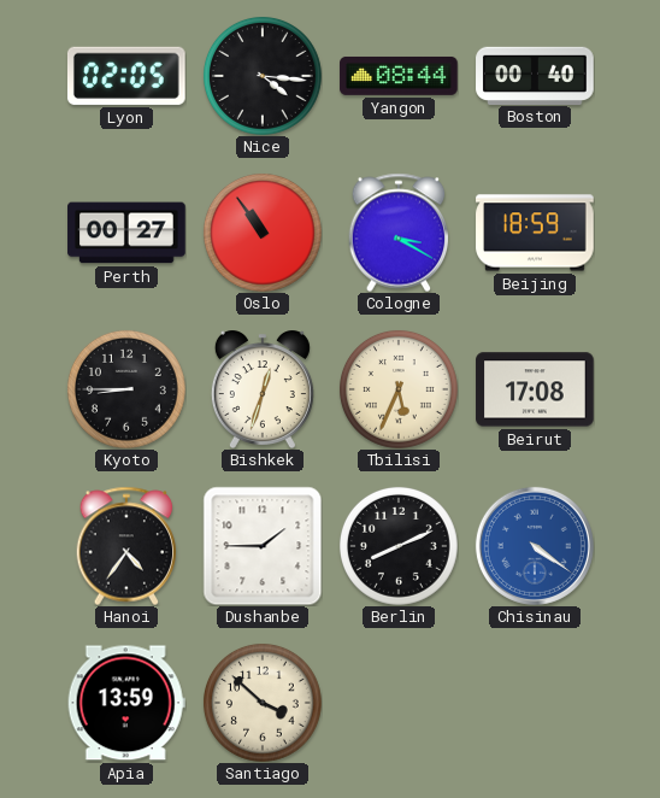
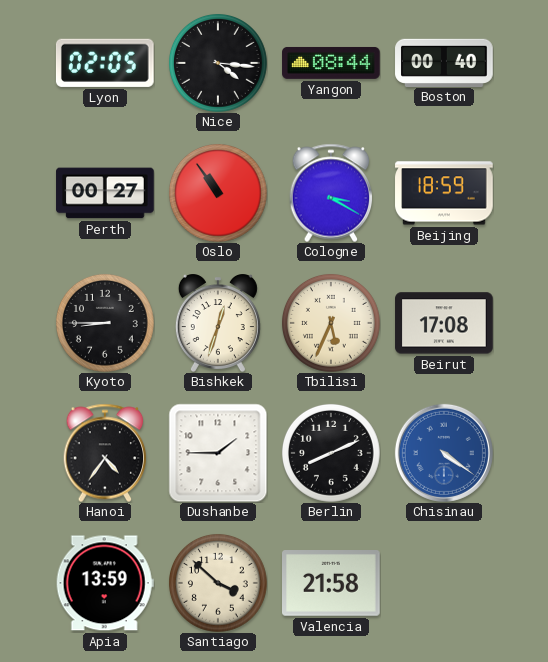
Valencia: none -> 21:58
